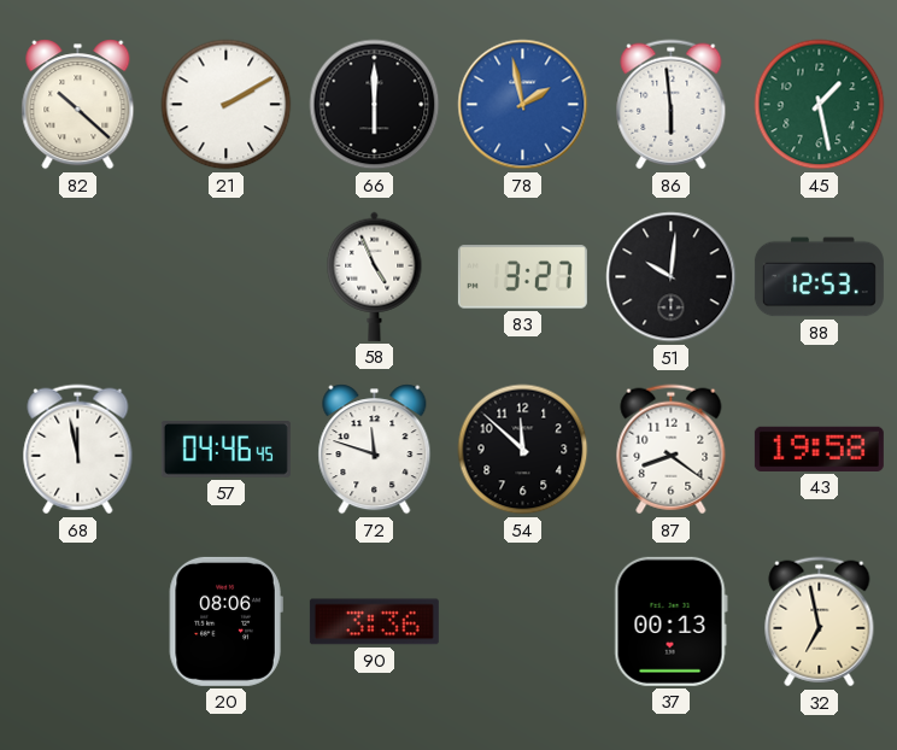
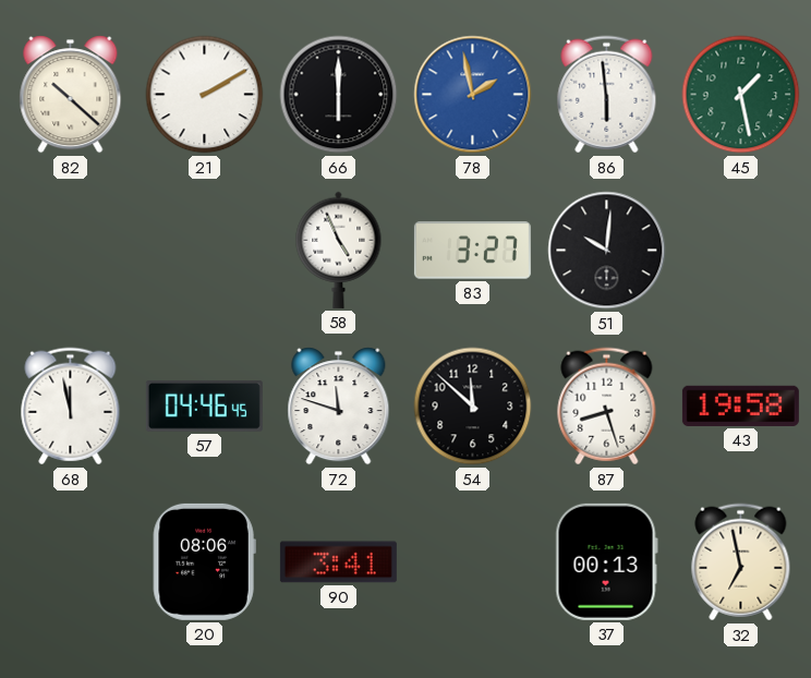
88: 12:53 -> none
87: 8:21 -> 8:27
90: 3:36 -> 3:41
